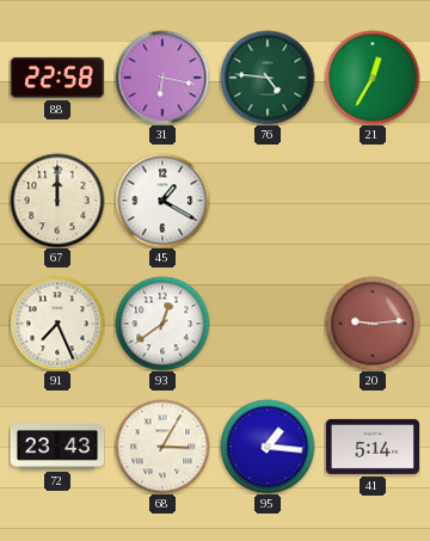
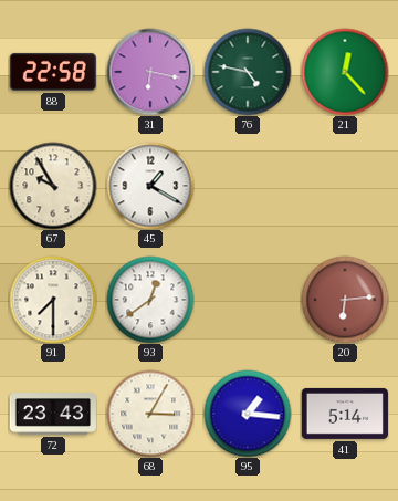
76: 4:46 -> 4:47
21: 12:35 -> 12:23
67: 12:00 -> 9:55
91: 7:26 -> 7:30
20: 9:14 -> 6:14
